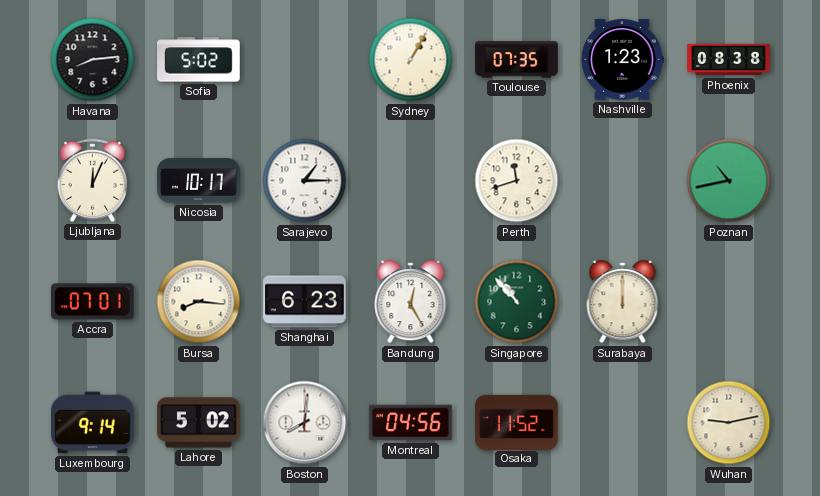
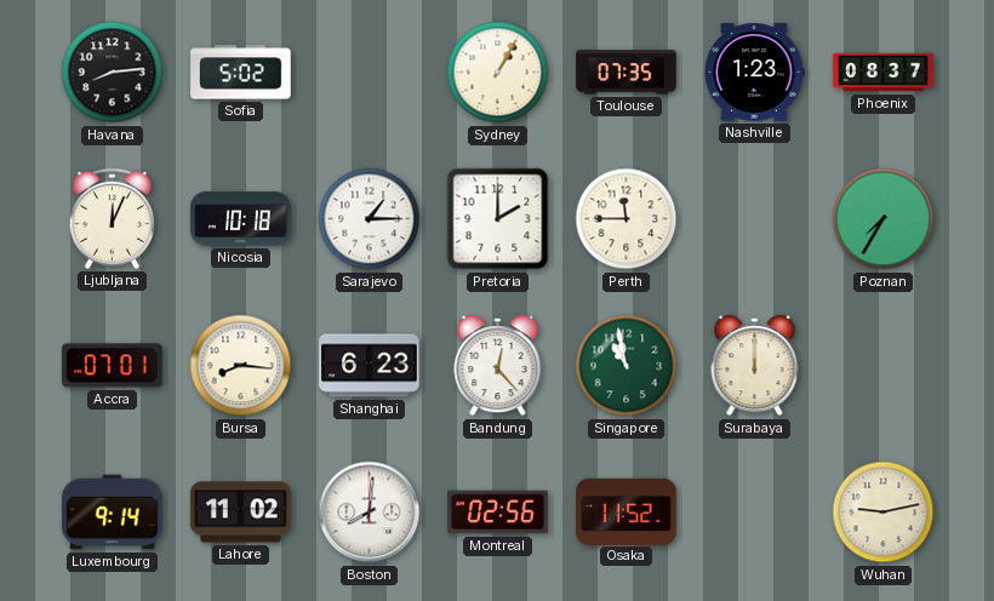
Phoenix: 08:38 -> 08:37
Nicosia: 10:17 -> 10:18
Pretoria: none -> 2:00
Perth: 11:42 -> 11:45
Poznan: 10:43 -> 7:35
Bandung: 12:25 -> 12:23
Singapore: 10:53 -> 10:58
Lahore: 5:02 -> 11:02
Montreal: 04:56 -> 02:56
